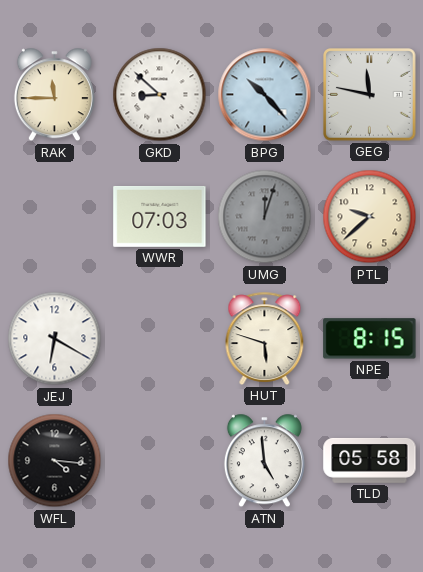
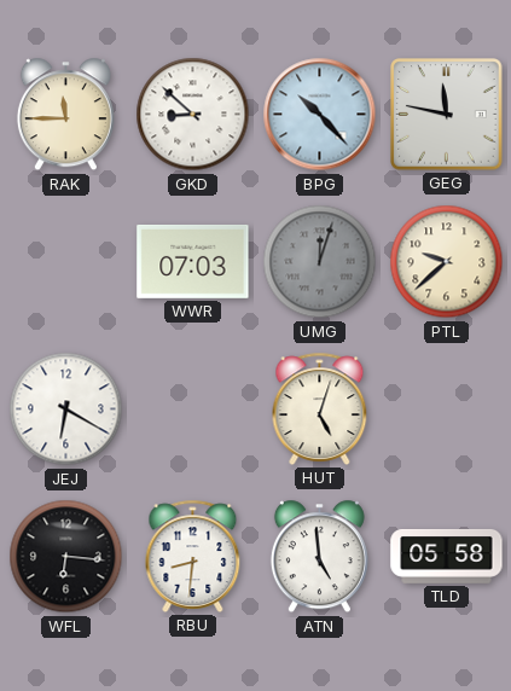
HUT: 5:48 -> 5:03
NPE: 8:15 -> none
WFL: 4:16 -> 6:16
RBU: none -> 8:31
